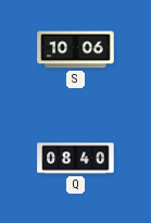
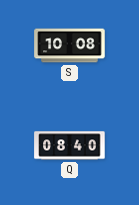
S: 10:06 -> 10:08
